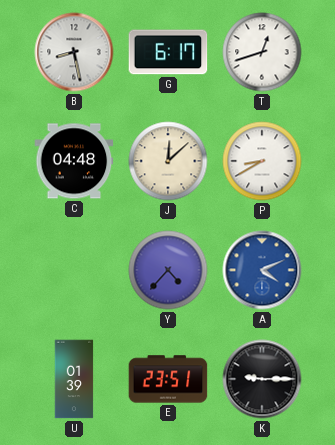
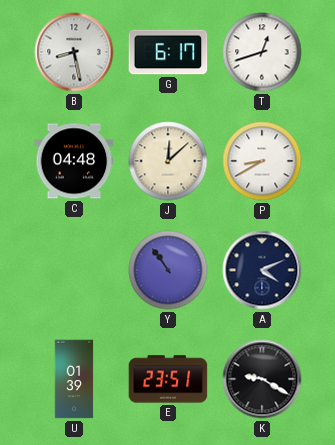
Y: 4:37 -> 10:54
A dial: blue -> navy
K: 9:15 -> 9:20
